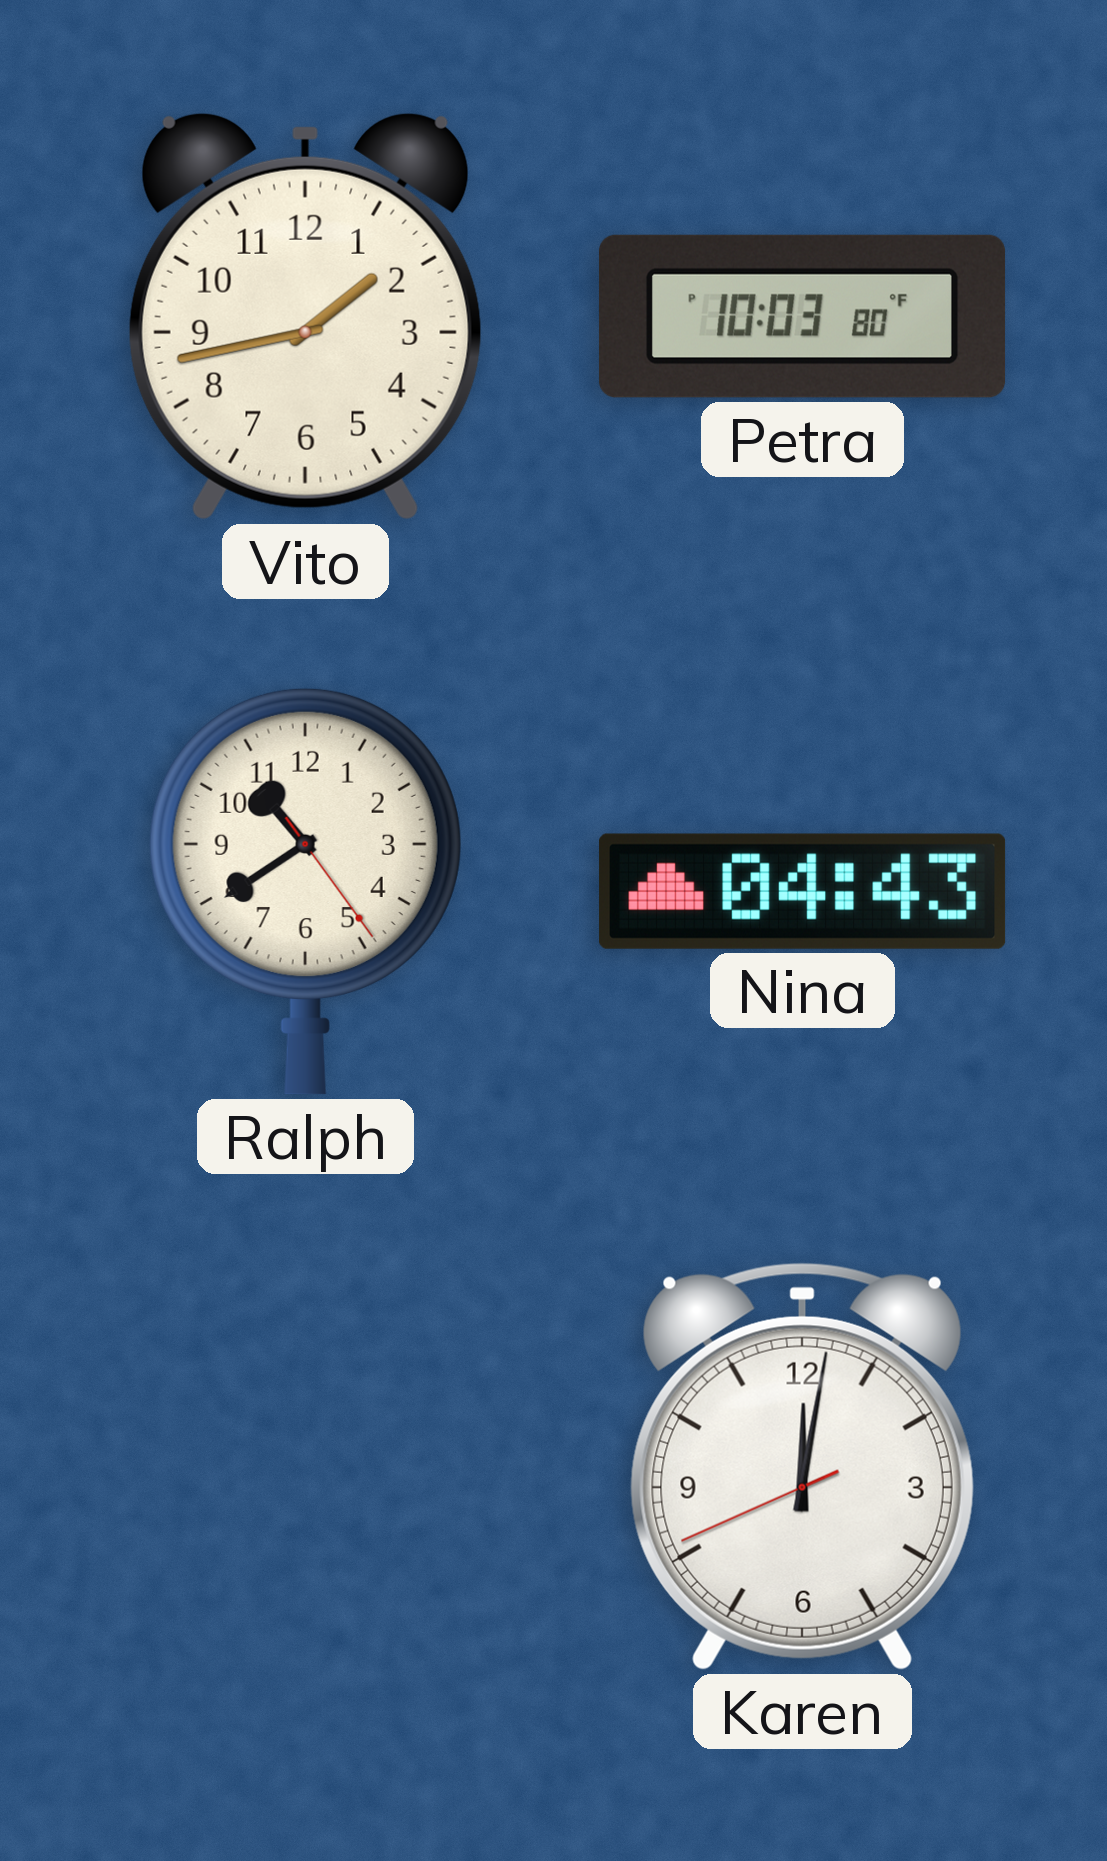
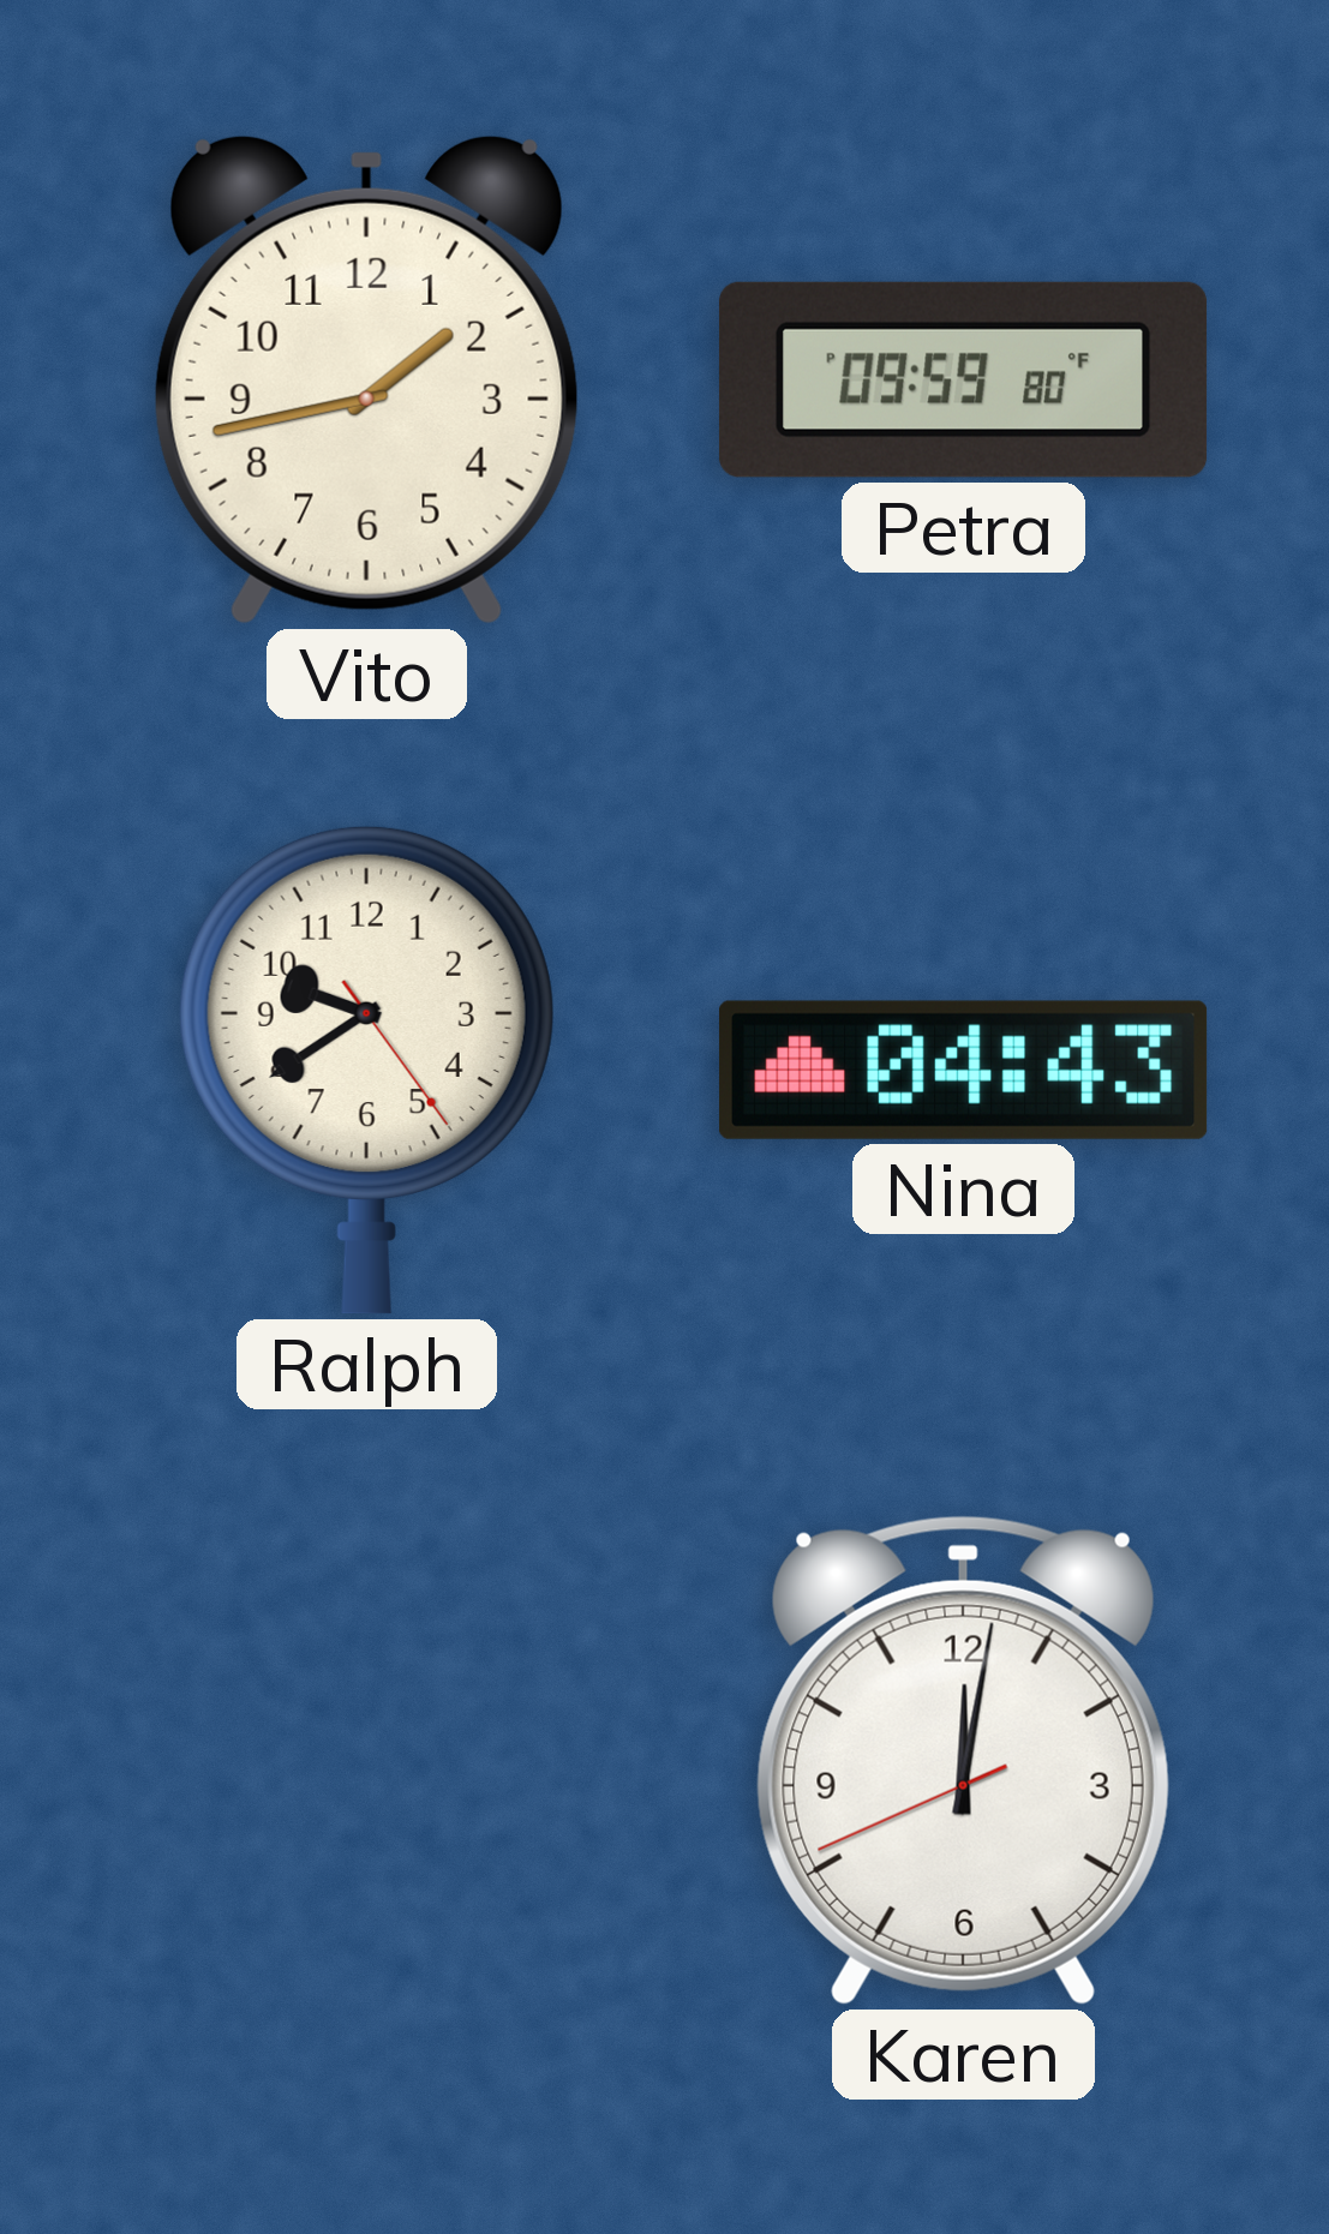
Petra: 10:03 -> 09:59
Ralph: 10:39 -> 9:39
